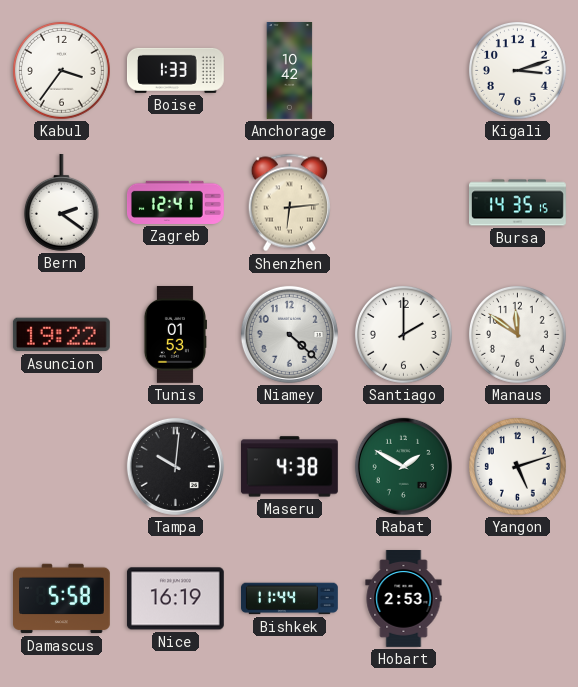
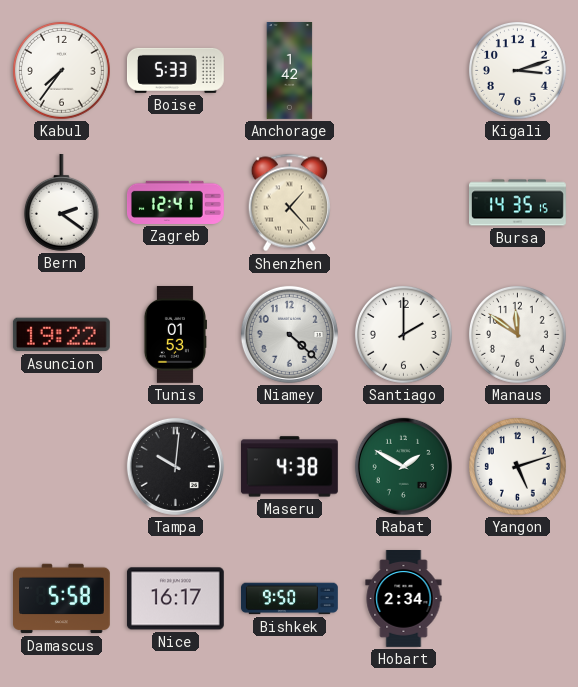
Kabul: 3:36 -> 7:36
Boise: 1:33 -> 5:33
Anchorage: 10:42 -> 1:42
Shenzhen: 6:14 -> 1:23
Nice: 16:19 -> 16:17
Bishkek: 11:44 -> 9:50
Hobart: 2:53 -> 2:34
